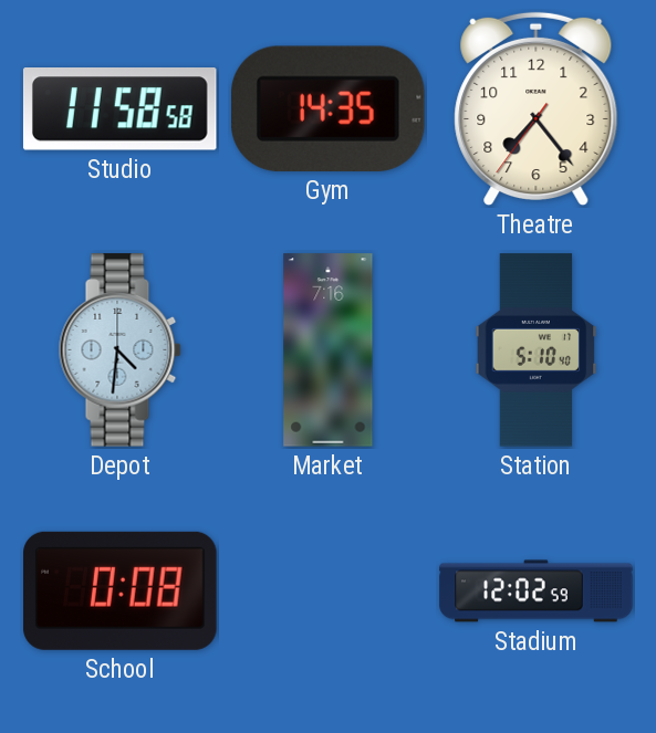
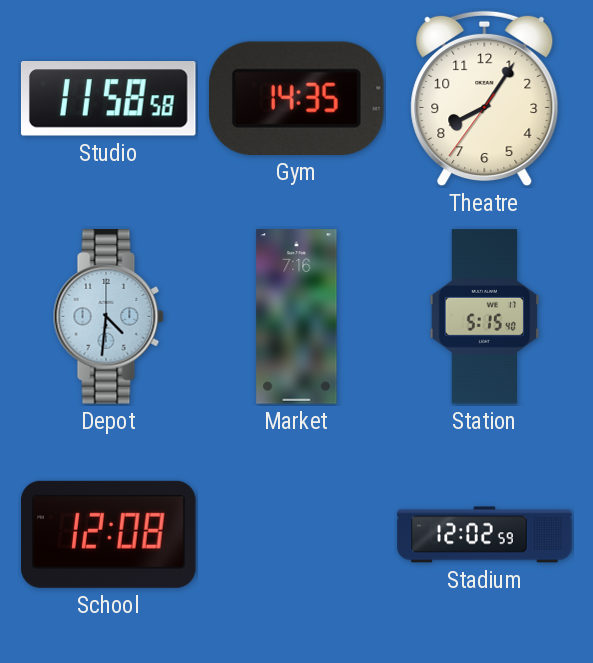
Theatre: 7:23 -> 8:05
Station: 5:10 -> 5:15
School: 0:08 -> 12:08
